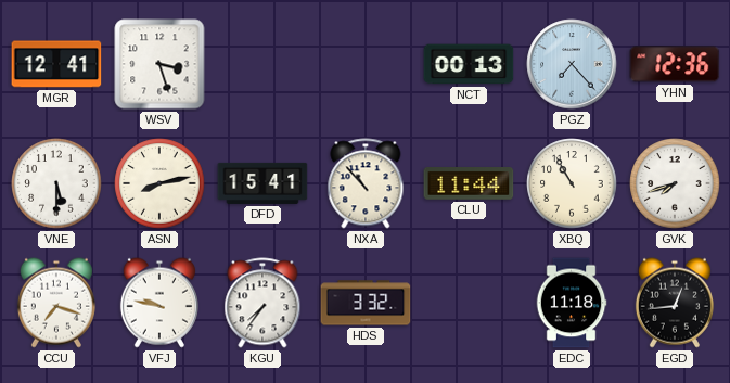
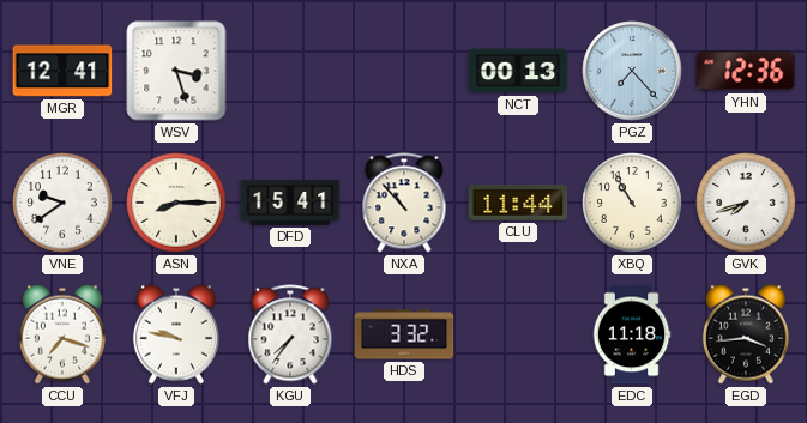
VNE: 5:30 -> 9:39
ASN: 8:13 -> 8:15
EGD: 12:44 -> 3:44
